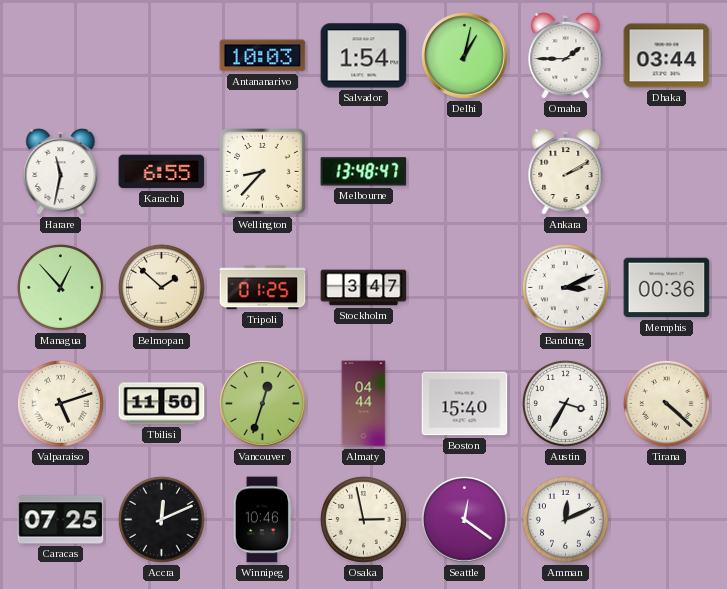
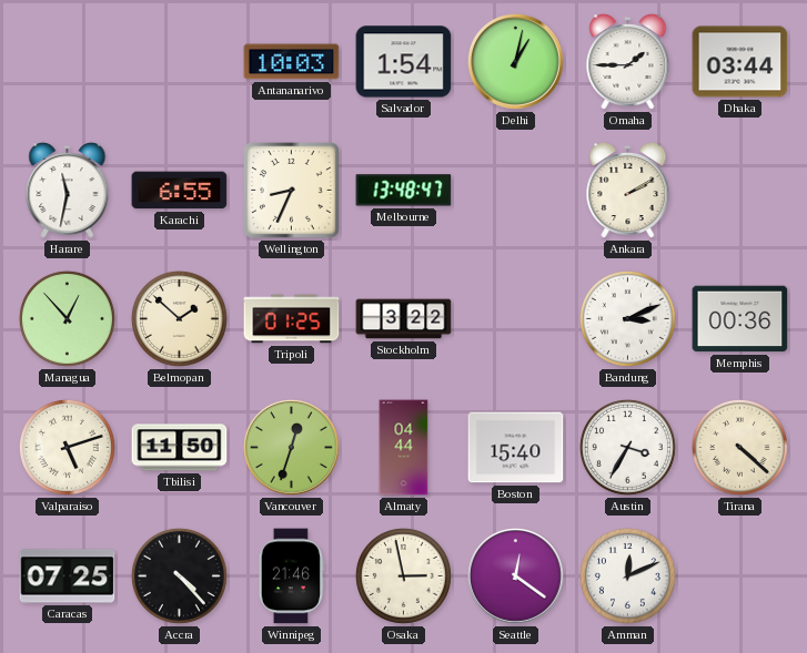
Wellington: 8:37 -> 8:34
Stockholm: 3:47 -> 3:22
Accra: 12:11 -> 4:23
Winnipeg: 10:46 -> 21:46
